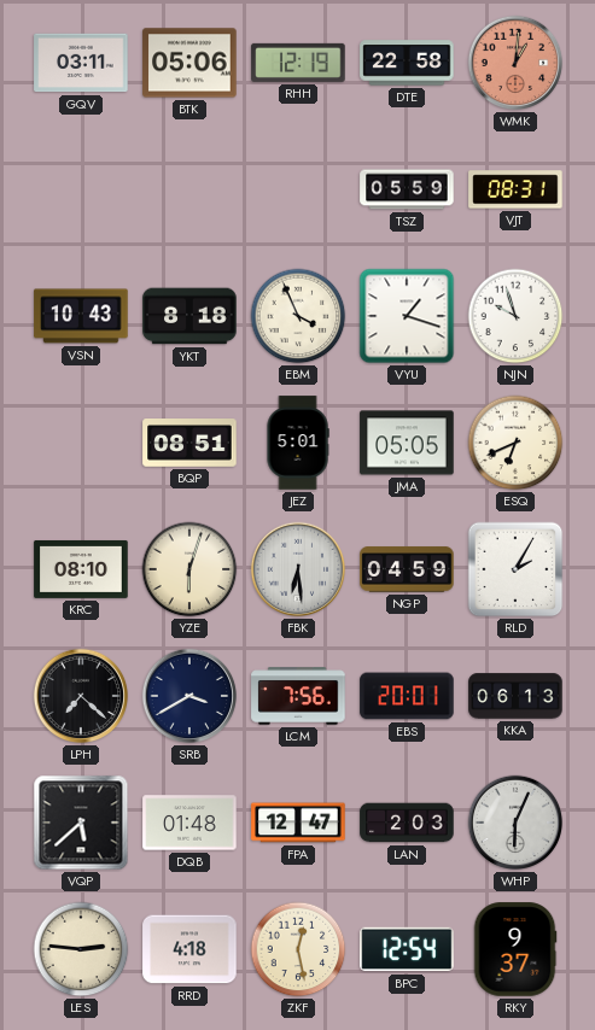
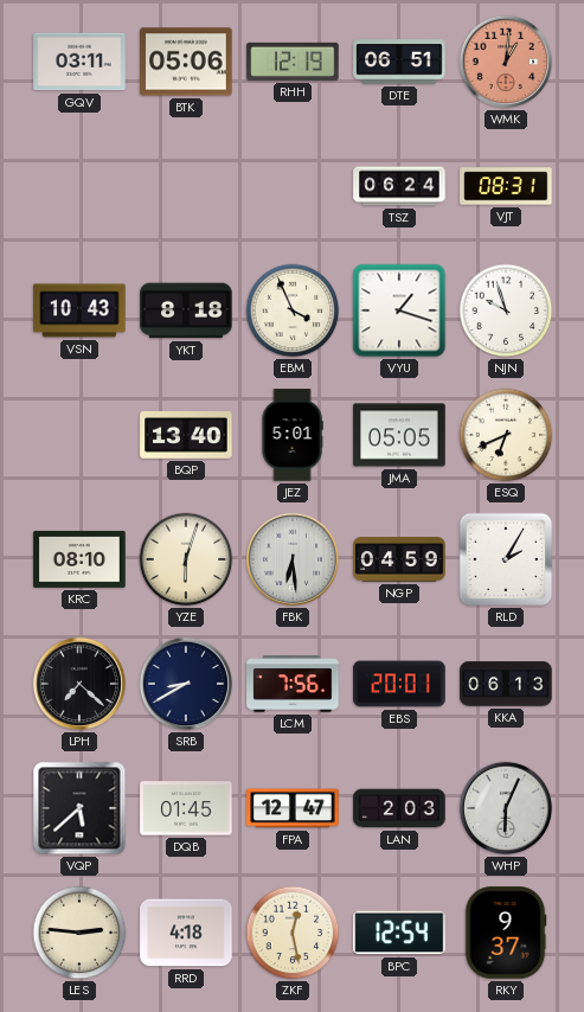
DTE: 22:58 -> 06:51
TSZ: 05:59 -> 06:24
BQP: 08:51 -> 13:40
SRB: 3:40 -> 8:40
DQB: 01:48 -> 01:45
